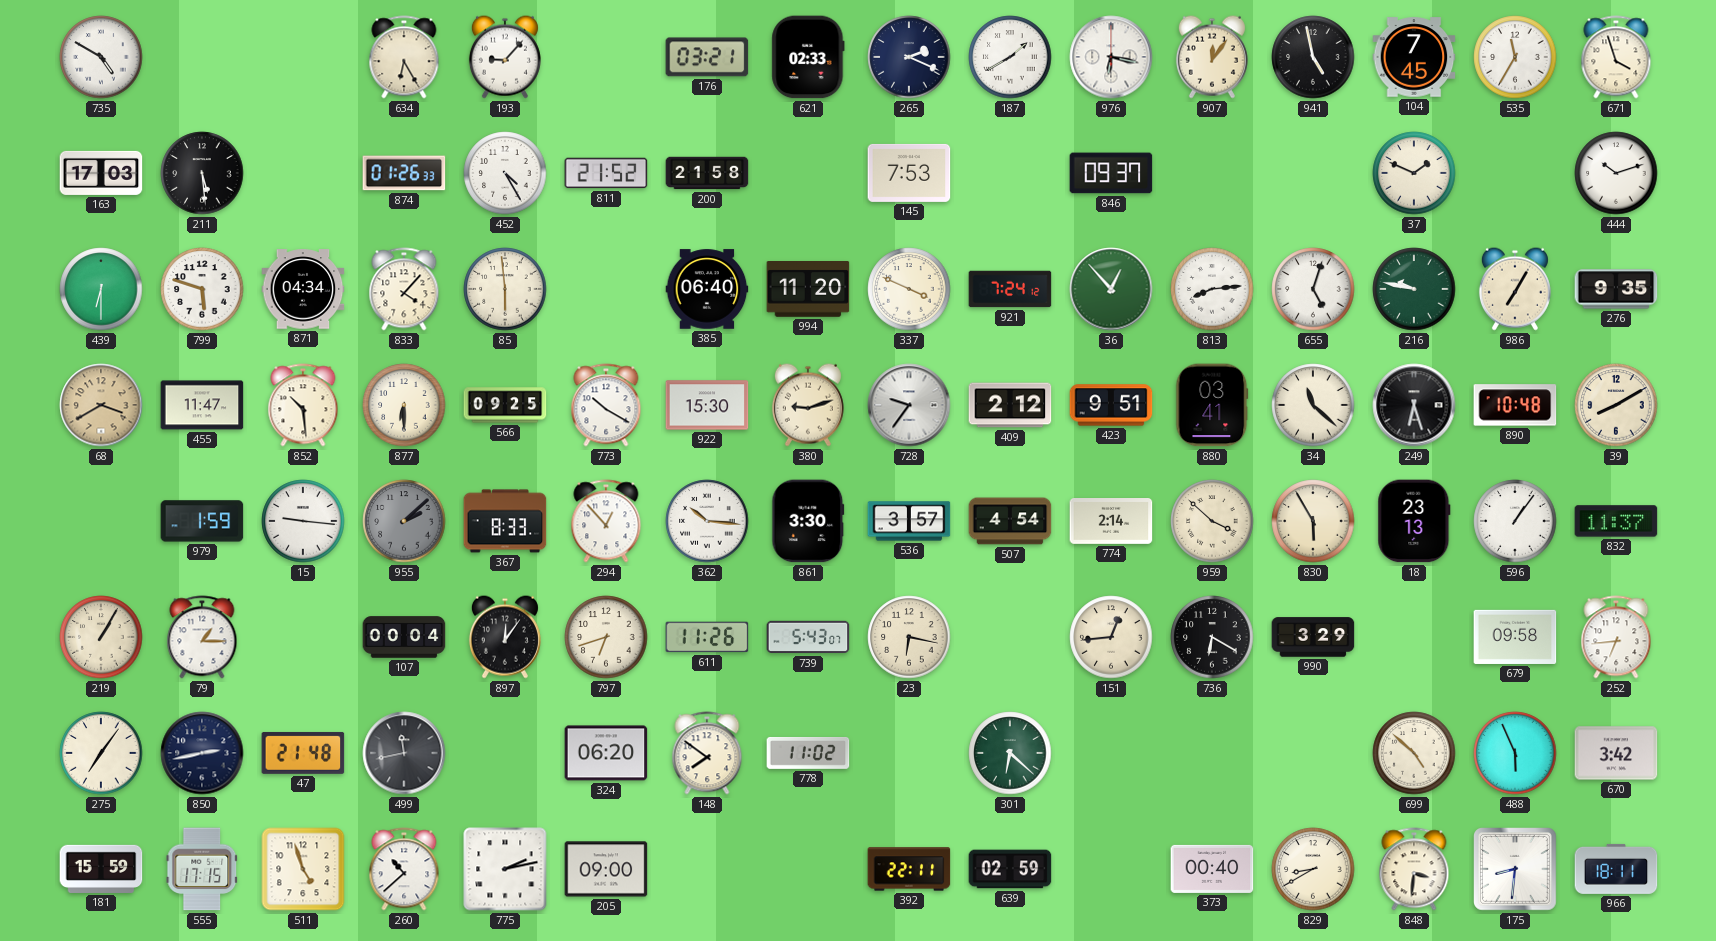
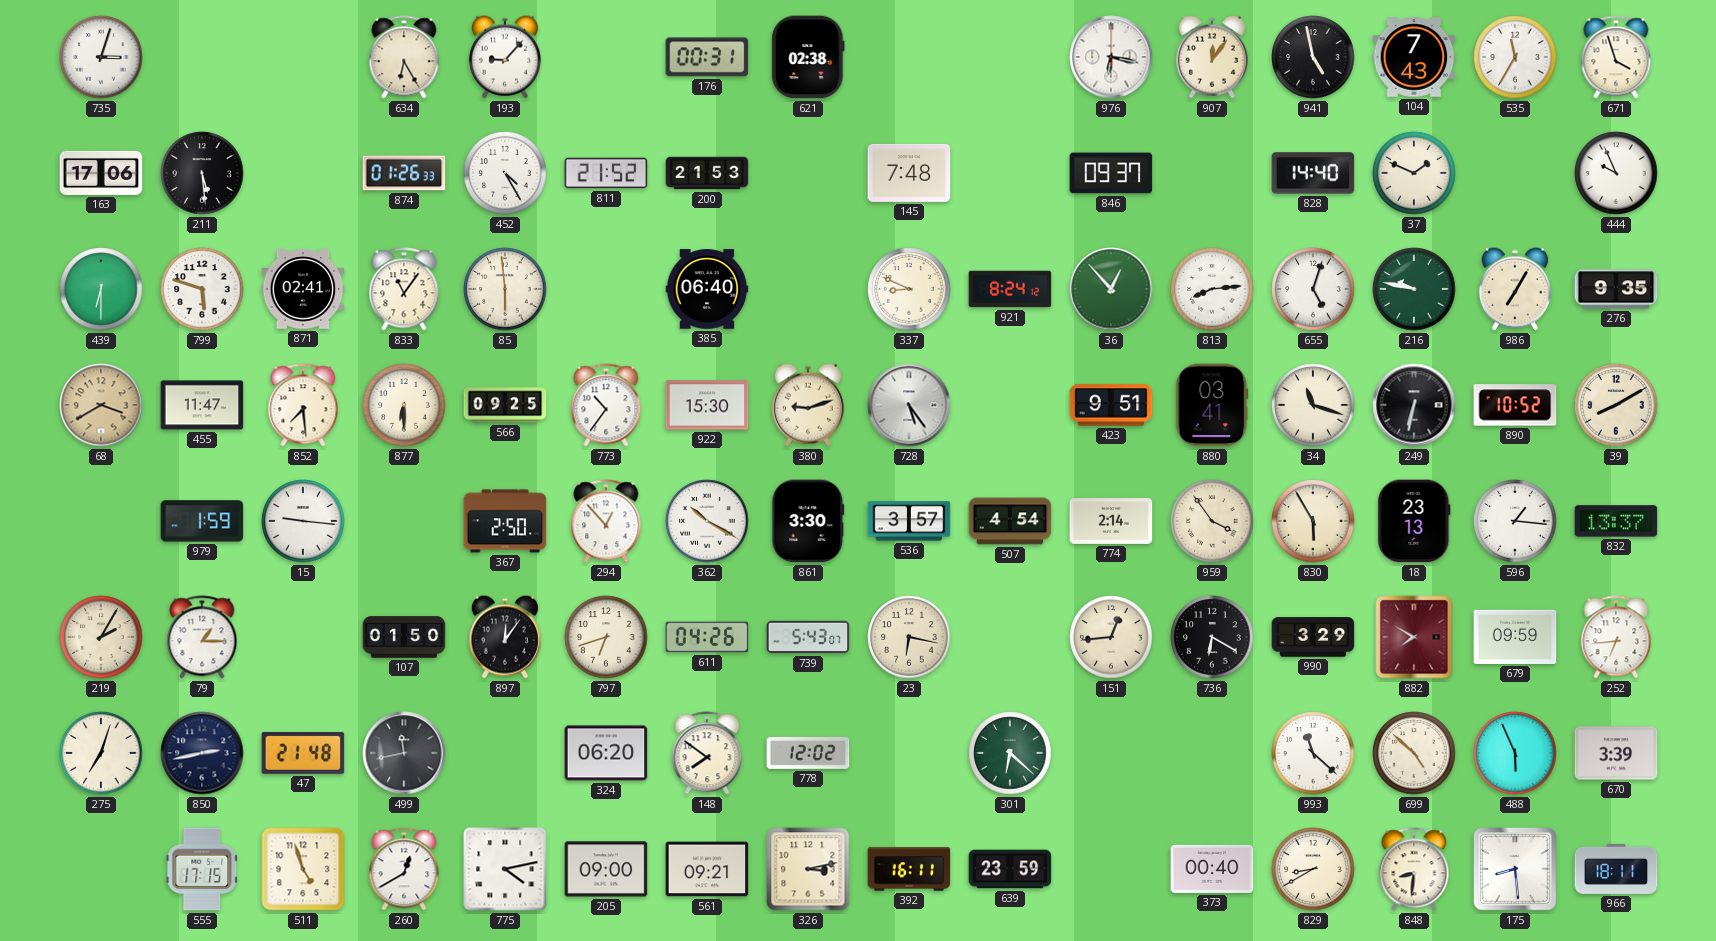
735: 4:50 -> 3:03
176: 03:21 -> 00:31
621: 02:33 -> 02:38
265: 2:19 -> none
187: 1:40 -> none
104: 7:45 -> 7:43
163: 17:03 -> 17:06
200: 21:58 -> 21:53
145: 7:53 -> 7:48
828: none -> 14:40
444: 10:12 -> 9:56
871: 04:34 -> 02:41
833: 4:07 -> 11:06
994: 11:20 -> none
337: 3:49 -> 8:49
921: 7:24 -> 8:24
852: 10:29 -> 7:29
773: 10:20 -> 10:36
728: 9:36 -> 5:24
409: 2:12 -> none
34: 11:22 -> 11:18
249: 6:27 -> 6:32
890: 10:48 -> 10:52
955: 2:08 -> none
367: 8:33 -> 2:50
362: 10:16 -> 10:20
959: 3:52 -> 3:54
596: 1:06 -> 1:16
832: 11:37 -> 13:37
219: 1:05 -> 2:05
107: 00:04 -> 01:50
611: 11:26 -> 04:26
882: none -> 7:50
679: 09:58 -> 09:59
275: 7:06 -> 7:03
778: 11:02 -> 12:02
993: none -> 11:22
670: 3:42 -> 3:39
181: 15:59 -> none
260: 10:38 -> 12:40
775: 2:13 -> 4:13
561: none -> 09:21
326: none -> 3:13
392: 22:11 -> 16:11
639: 02:59 -> 23:59
848: 3:31 -> 8:31
175: 8:31 -> 8:29
